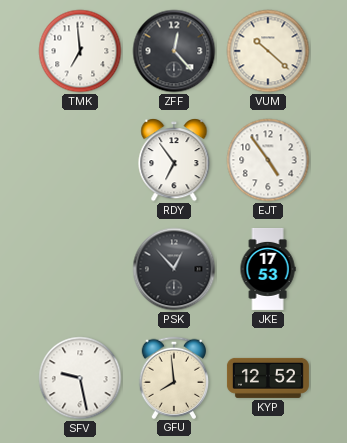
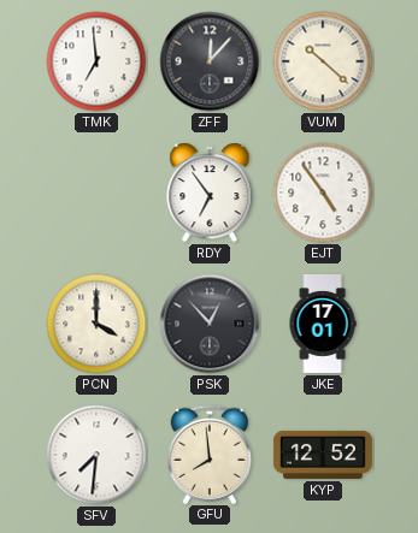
ZFF: 12:23 -> 12:07
PCN: none -> 4:00
JKE: 17:53 -> 17:01
SFV: 9:28 -> 7:31
